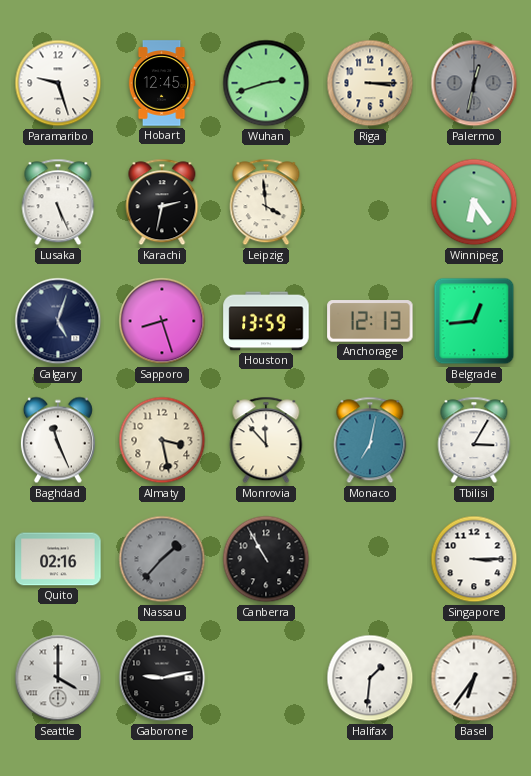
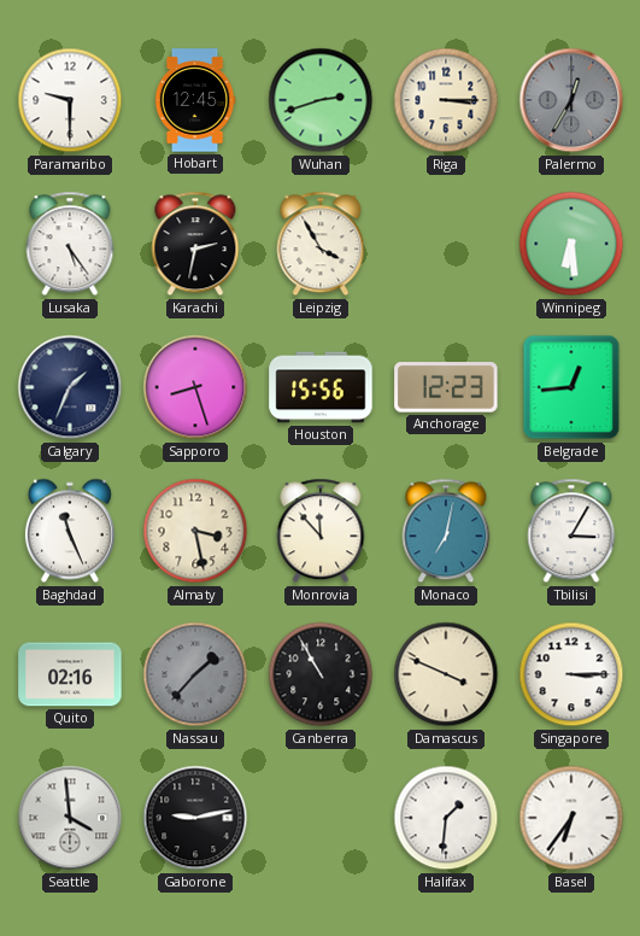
Paramaribo: 9:27 -> 9:30
Palermo: 12:32 -> 12:35
Lusaka: 5:26 -> 5:24
Leipzig: 3:59 -> 3:55
Winnipeg: 6:24 -> 6:29
Calgary: 5:03 -> 1:34
Houston: 13:59 -> 15:56
Anchorage: 12:13 -> 12:23
Damascus: none -> 3:49
Seattle: 4:00 -> 3:59
